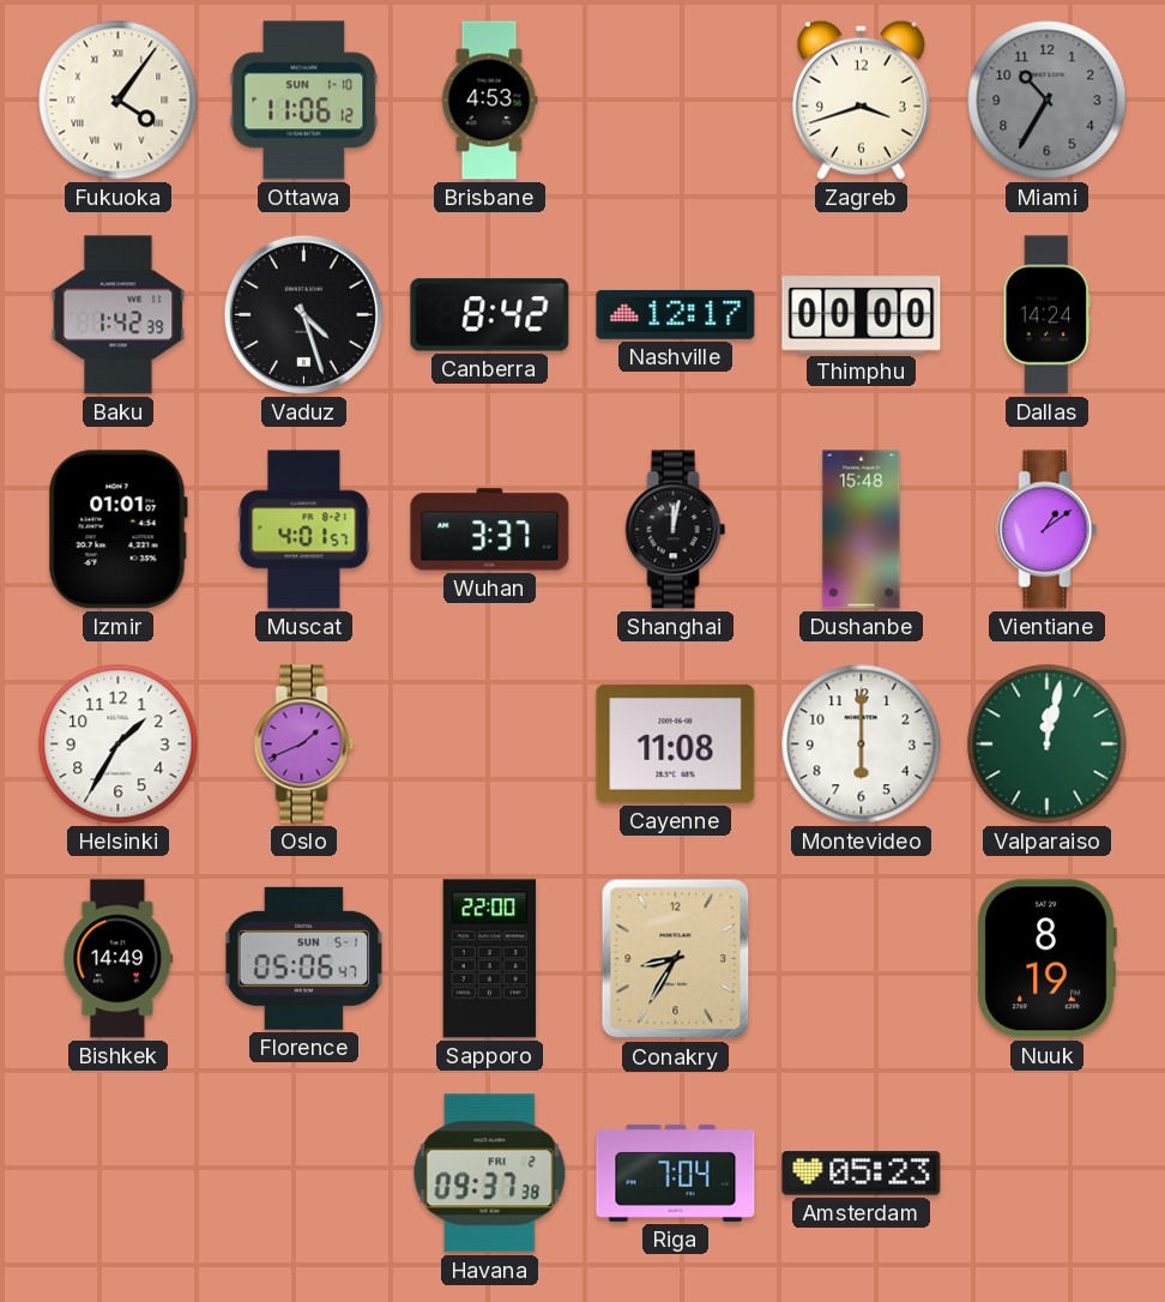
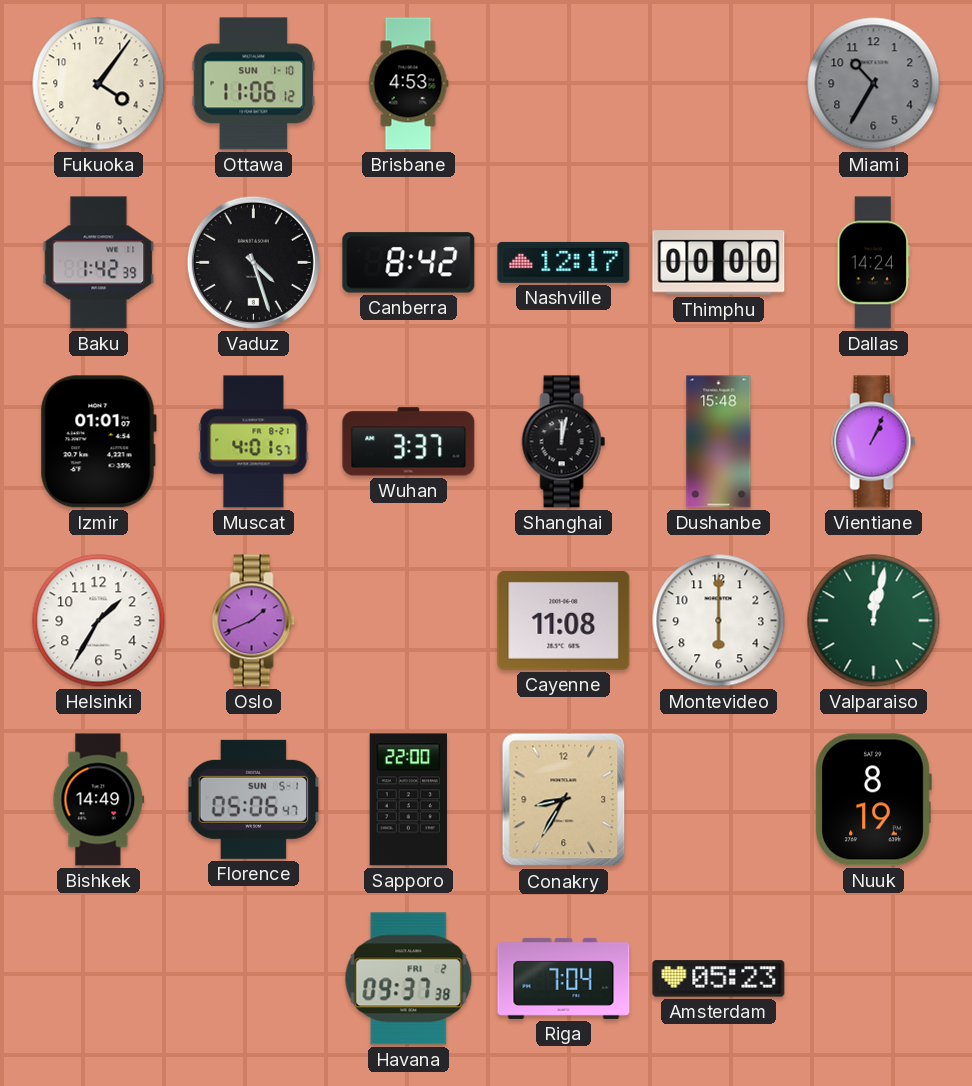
Fukuoka numerals: Roman -> Arabic
Zagreb: 3:42 -> none
Vientiane: 1:09 -> 1:04
